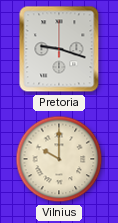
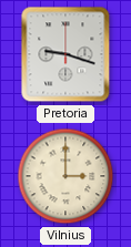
Vilnius: 10:00 -> 3:00
